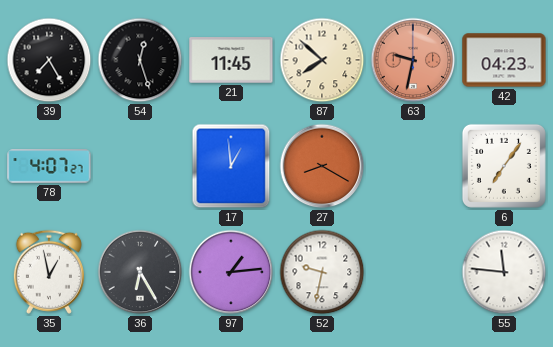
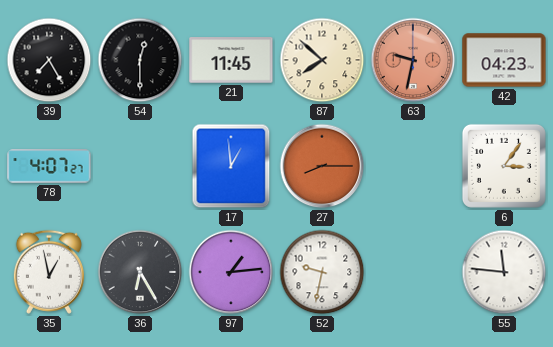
54: 12:27 -> 12:30
27: 8:20 -> 8:15
6: 7:06 -> 3:06
